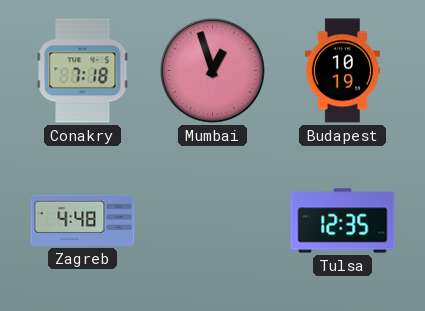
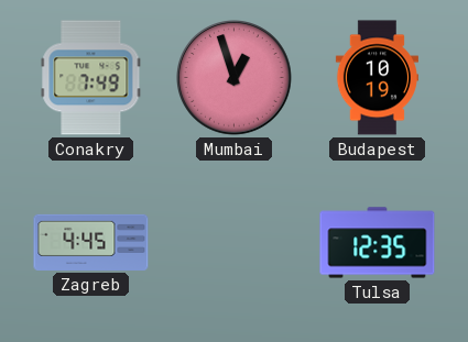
Conakry: 7:18 -> 7:49
Zagreb: 4:48 -> 4:45
